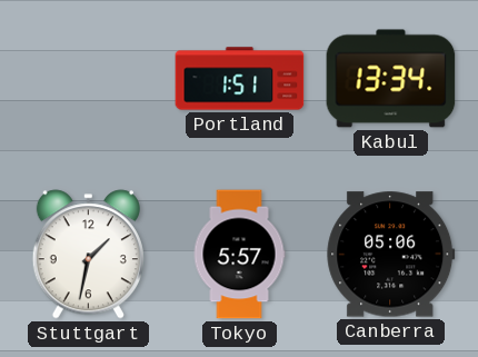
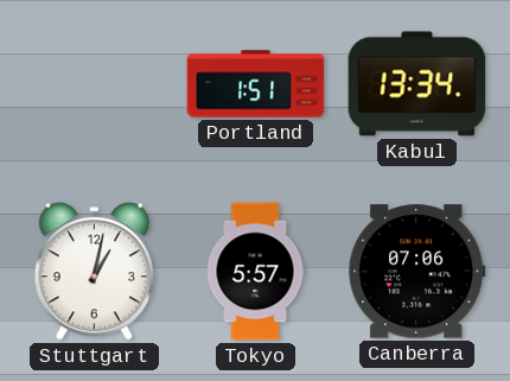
Stuttgart: 1:32 -> 1:02
Canberra: 05:06 -> 07:06
